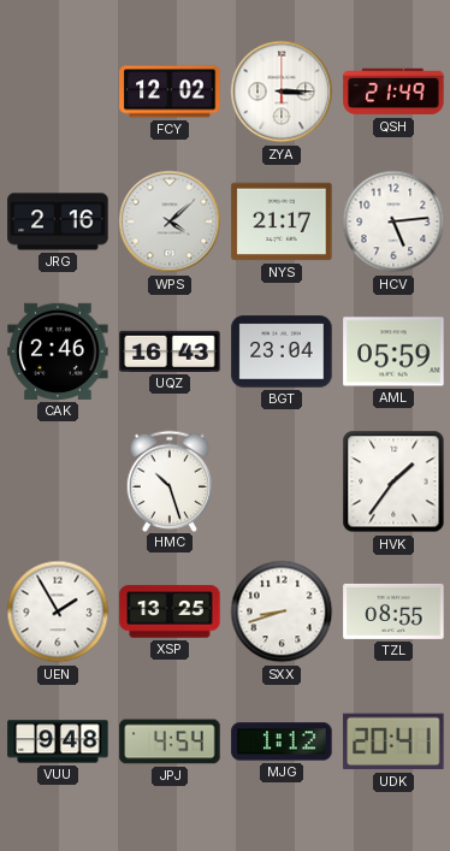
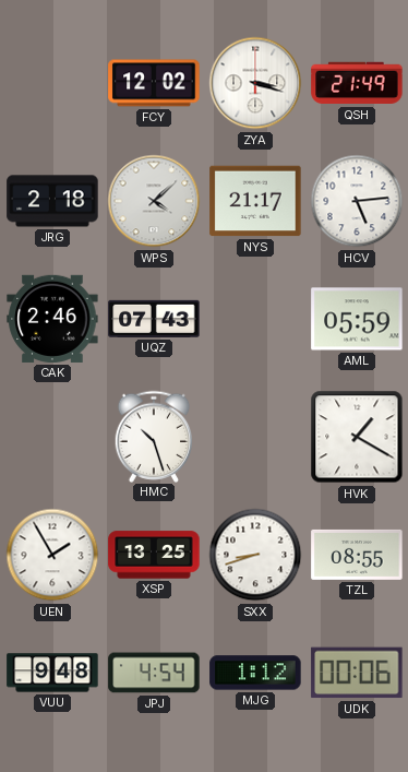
ZYA: 3:15 -> 3:18
JRG: 2:16 -> 2:18
UQZ: 16:43 -> 07:43
BGT: 23:04 -> none
HVK: 1:36 -> 1:20
UDK: 20:41 -> 00:06
